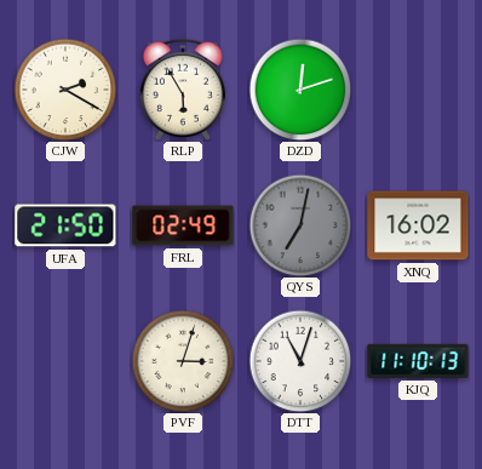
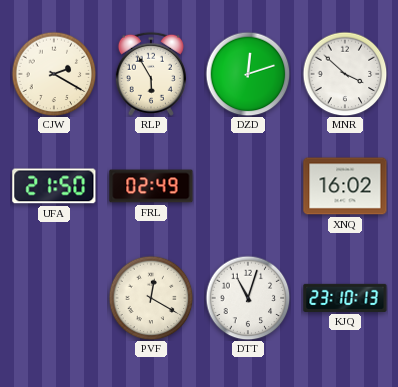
MNR: none -> 3:52
QYS: 7:02 -> none
PVF: 3:03 -> 12:20
KJQ: 11:10 -> 23:10
